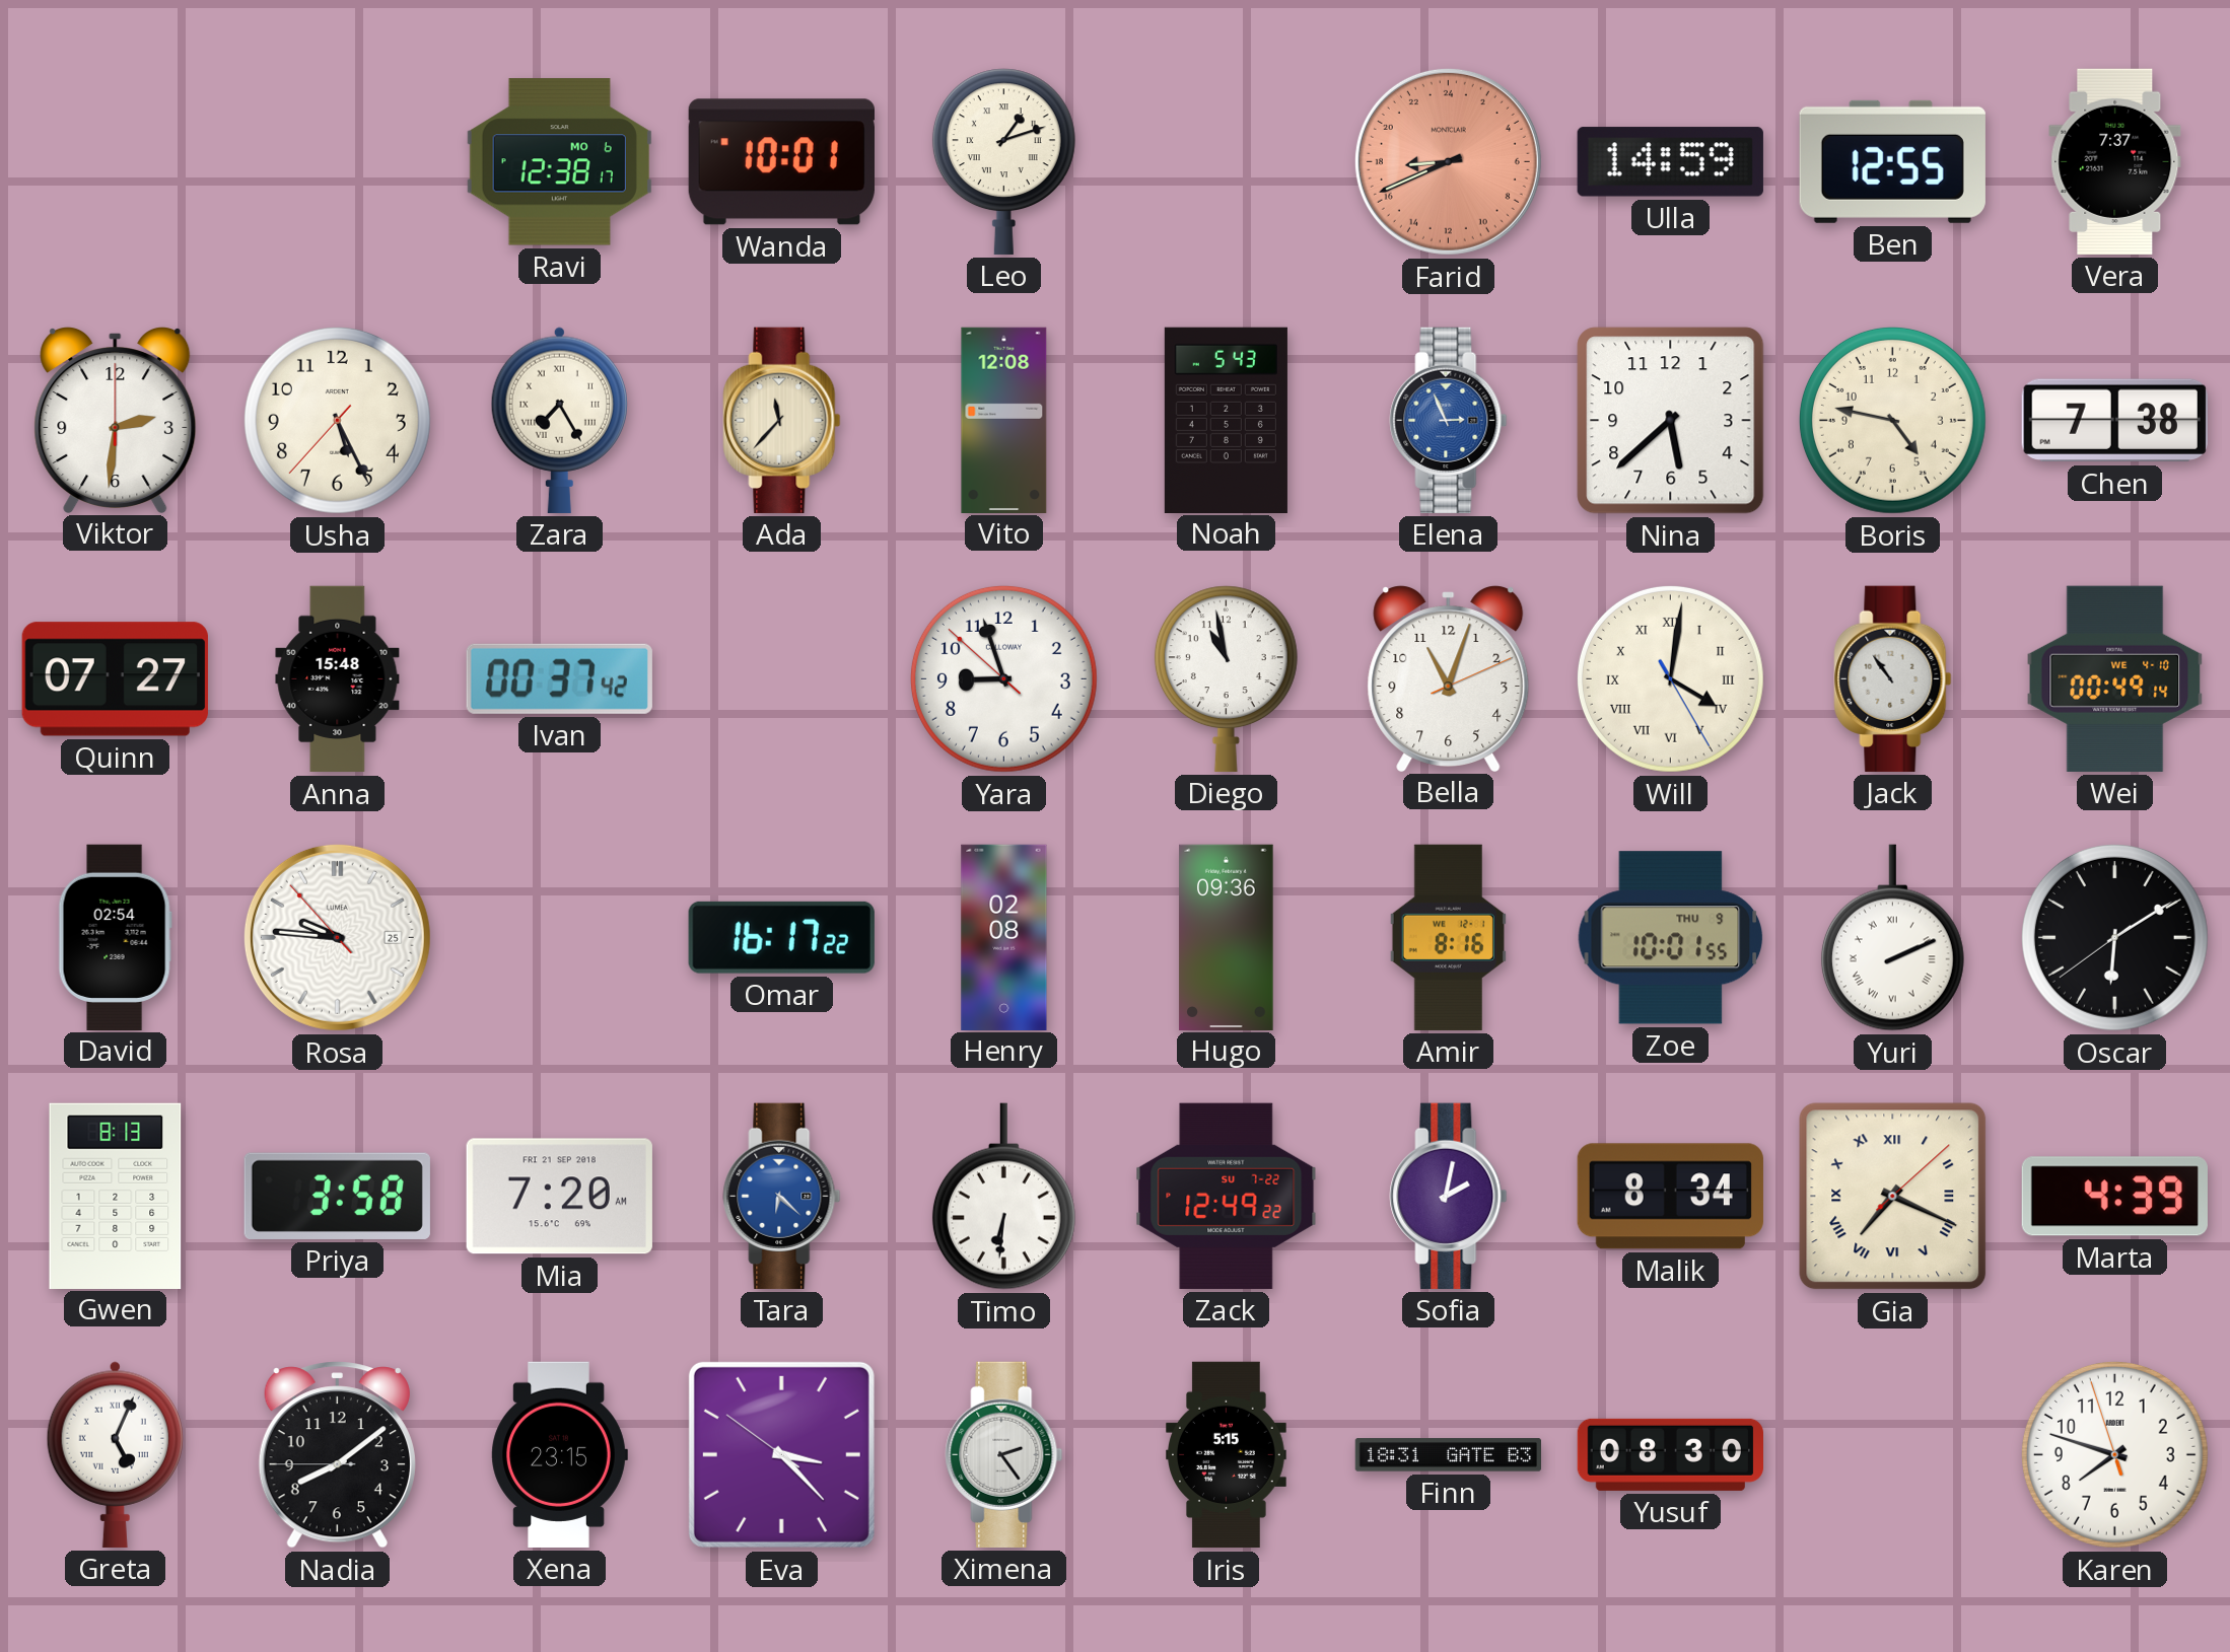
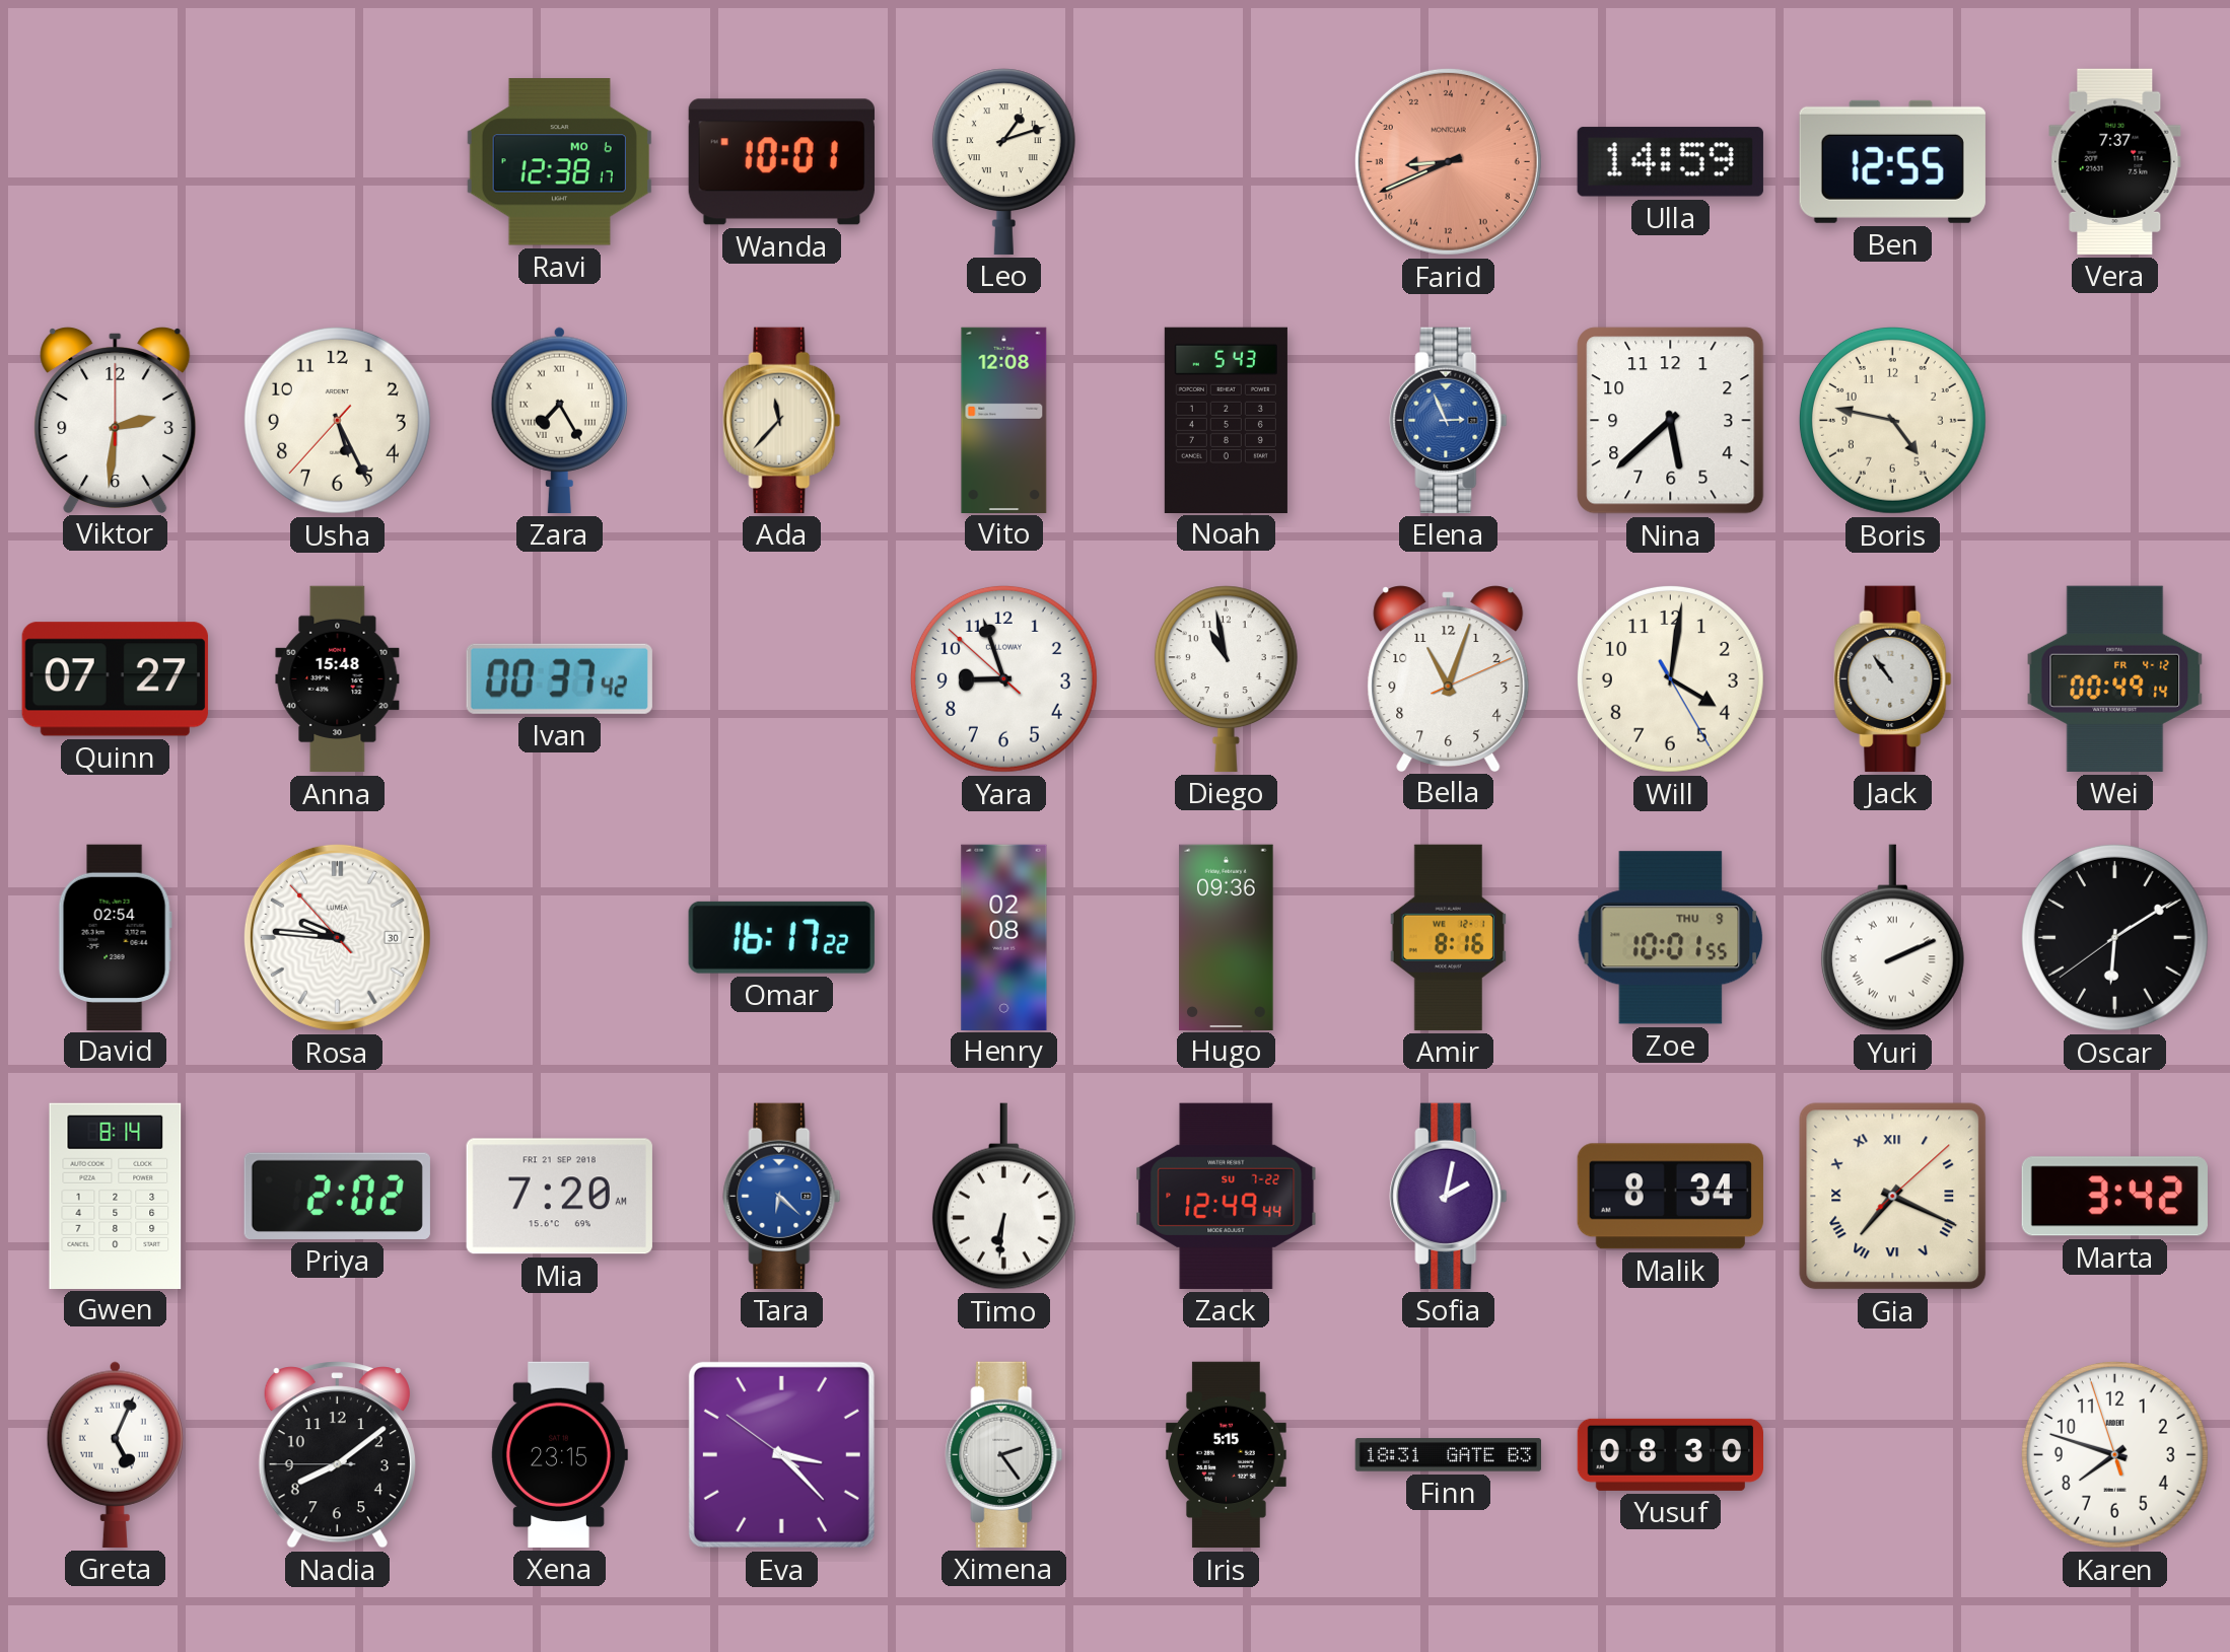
Chen: 7:38 -> none
Will numerals: Roman -> Arabic
Wei date: WE 4-10 -> FR 4-12
Rosa date: 25 -> 30
Gwen: 8:13 -> 8:14
Priya: 3:58 -> 2:02
Zack: 12:49:22 -> 12:49:44
Marta: 4:39 -> 3:42
